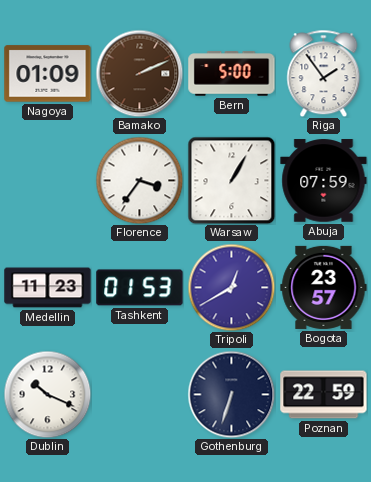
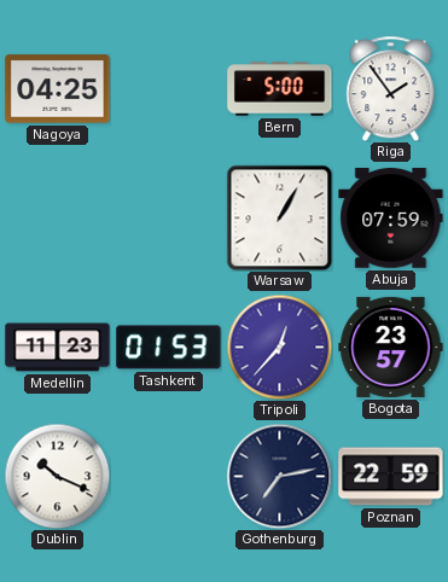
Nagoya: 01:09 -> 04:25
Bamako: 2:11 -> none
Florence: 3:36 -> none
Tripoli: 12:40 -> 12:37
Gothenburg: 6:33 -> 7:13
